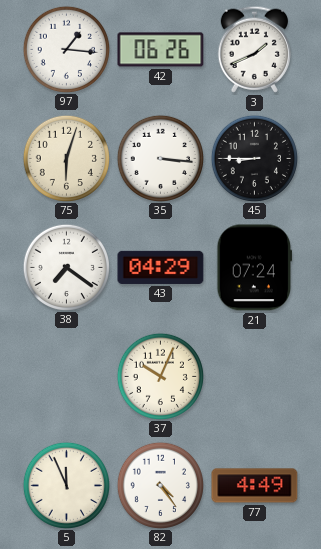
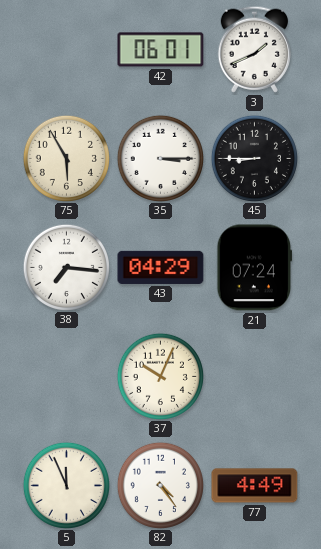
97: 1:16 -> none
42: 06:26 -> 06:01
75: 6:03 -> 5:55
35: 3:16 -> 3:15
38: 7:21 -> 7:16
